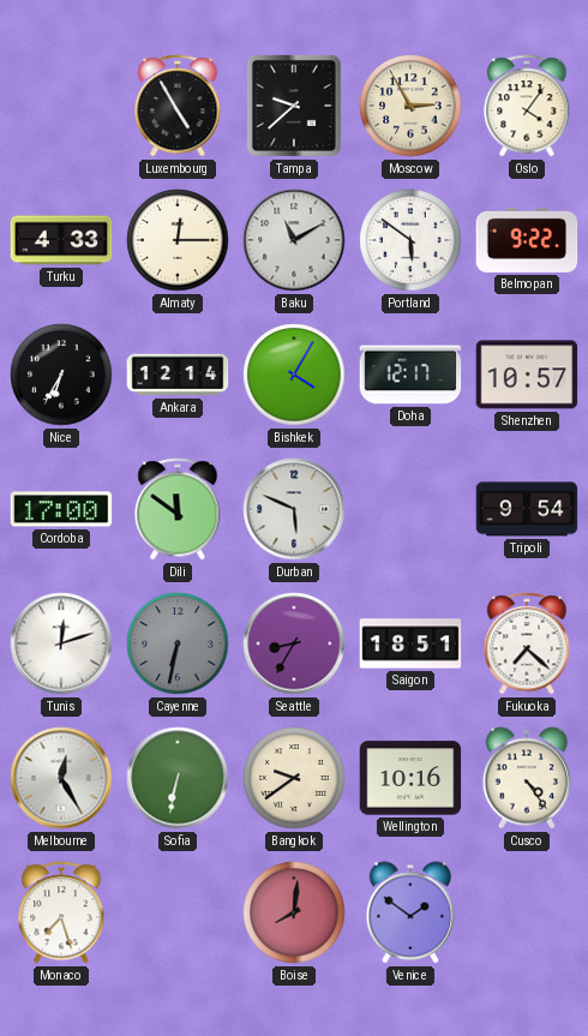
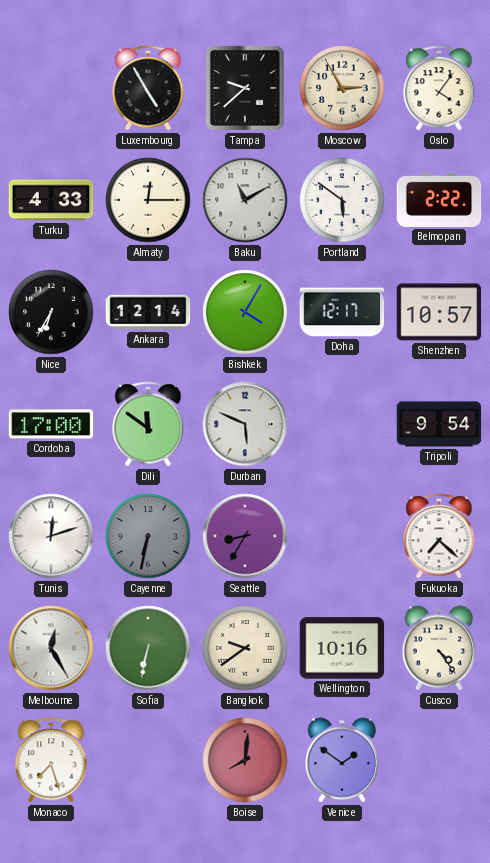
Belmopan: 9:22 -> 2:22
Saigon: 18:51 -> none
